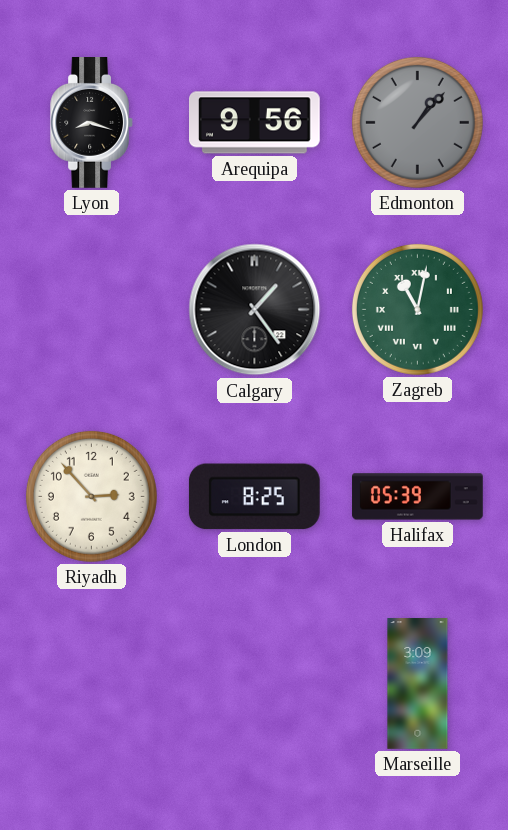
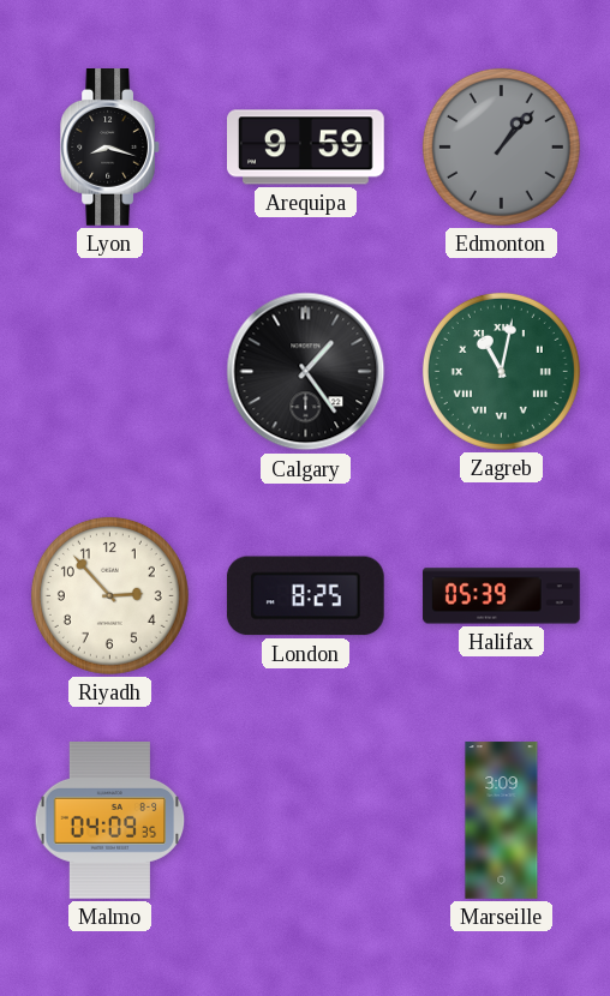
Arequipa: 9:56 -> 9:59
Malmo: none -> 04:09
